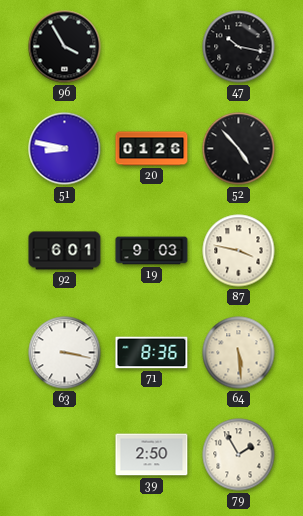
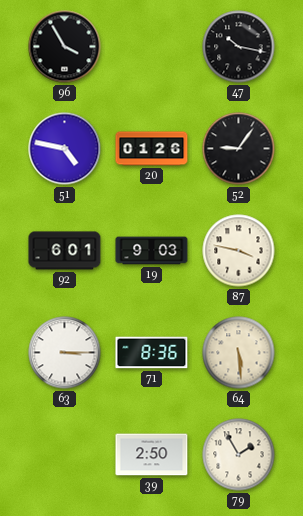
51: 8:47 -> 4:47
52: 4:53 -> 9:06
63: 3:17 -> 3:15
